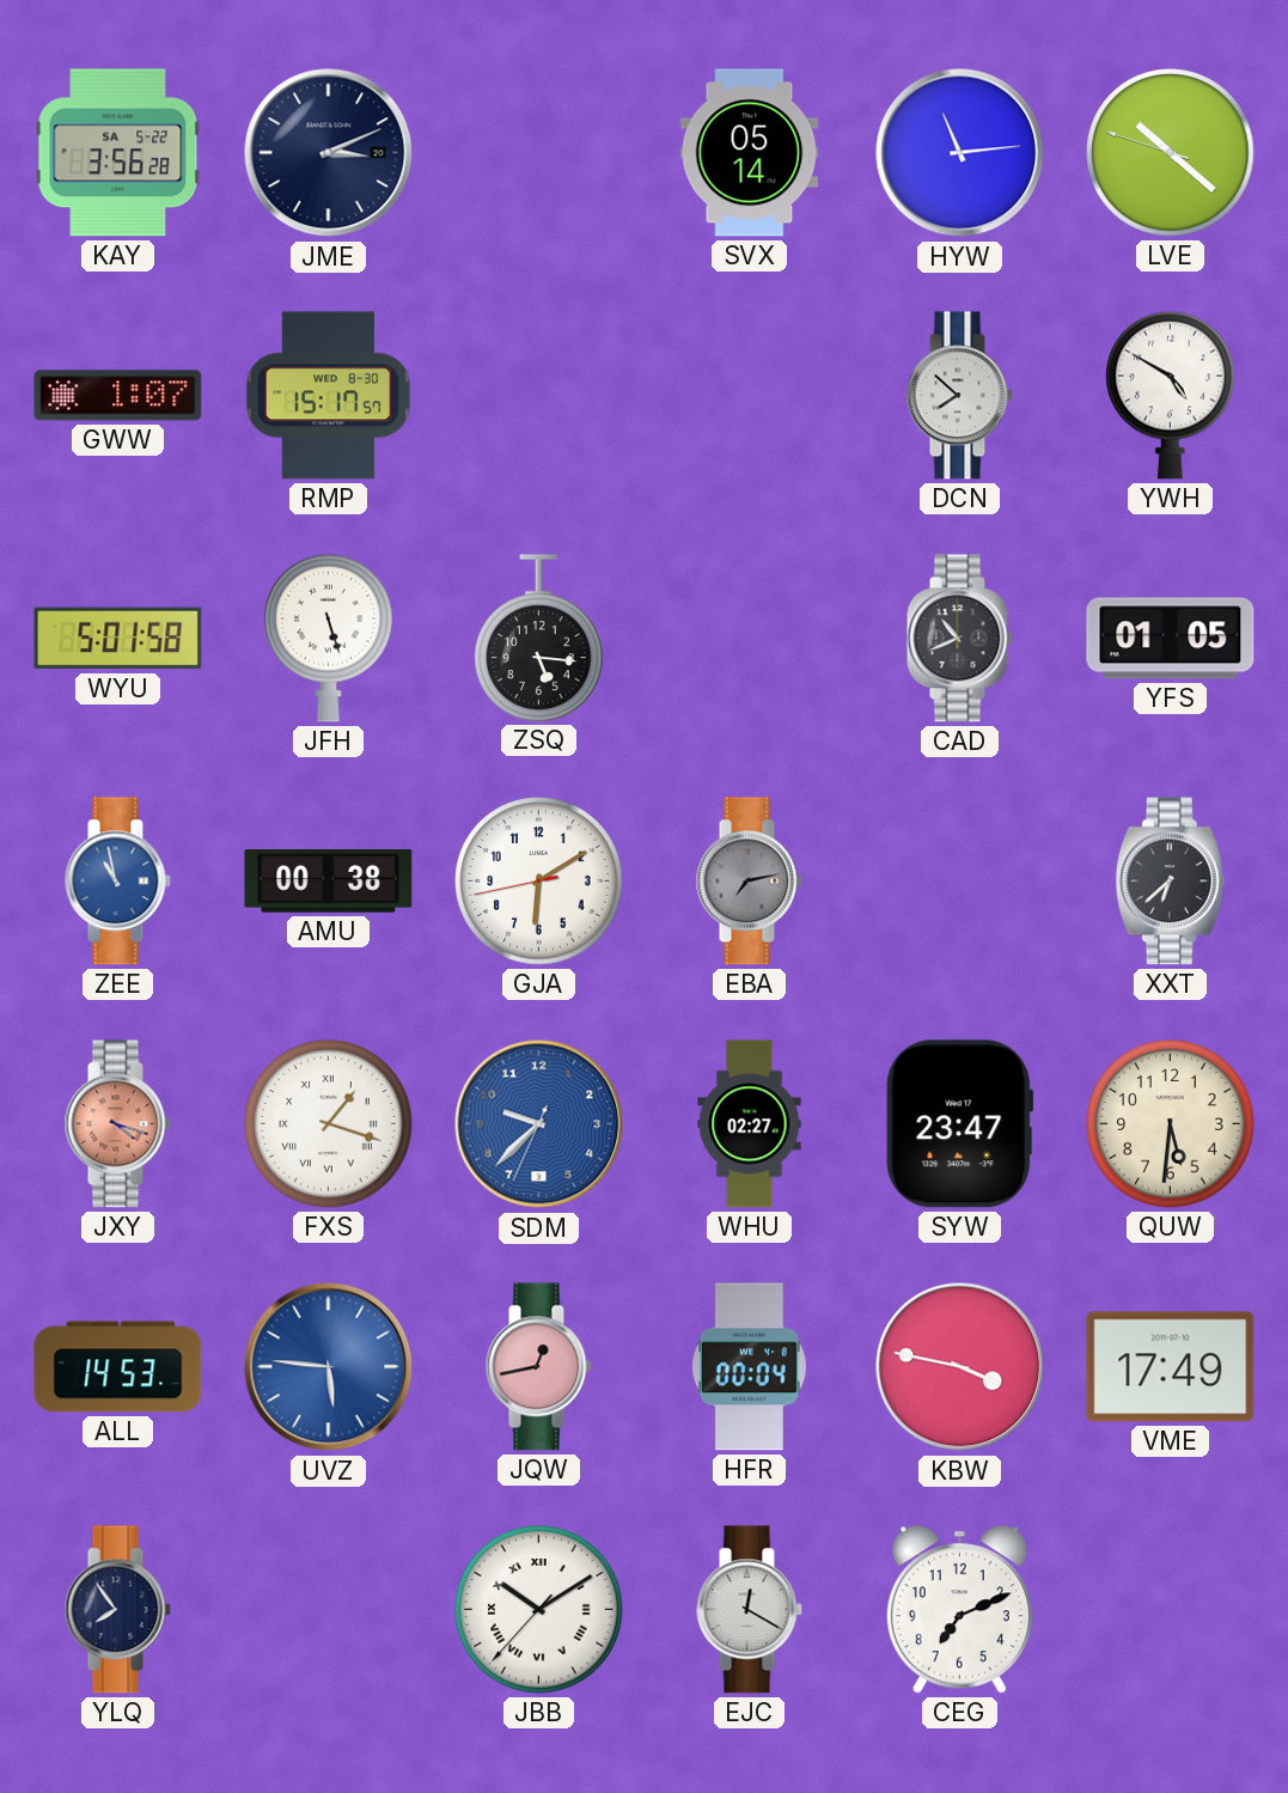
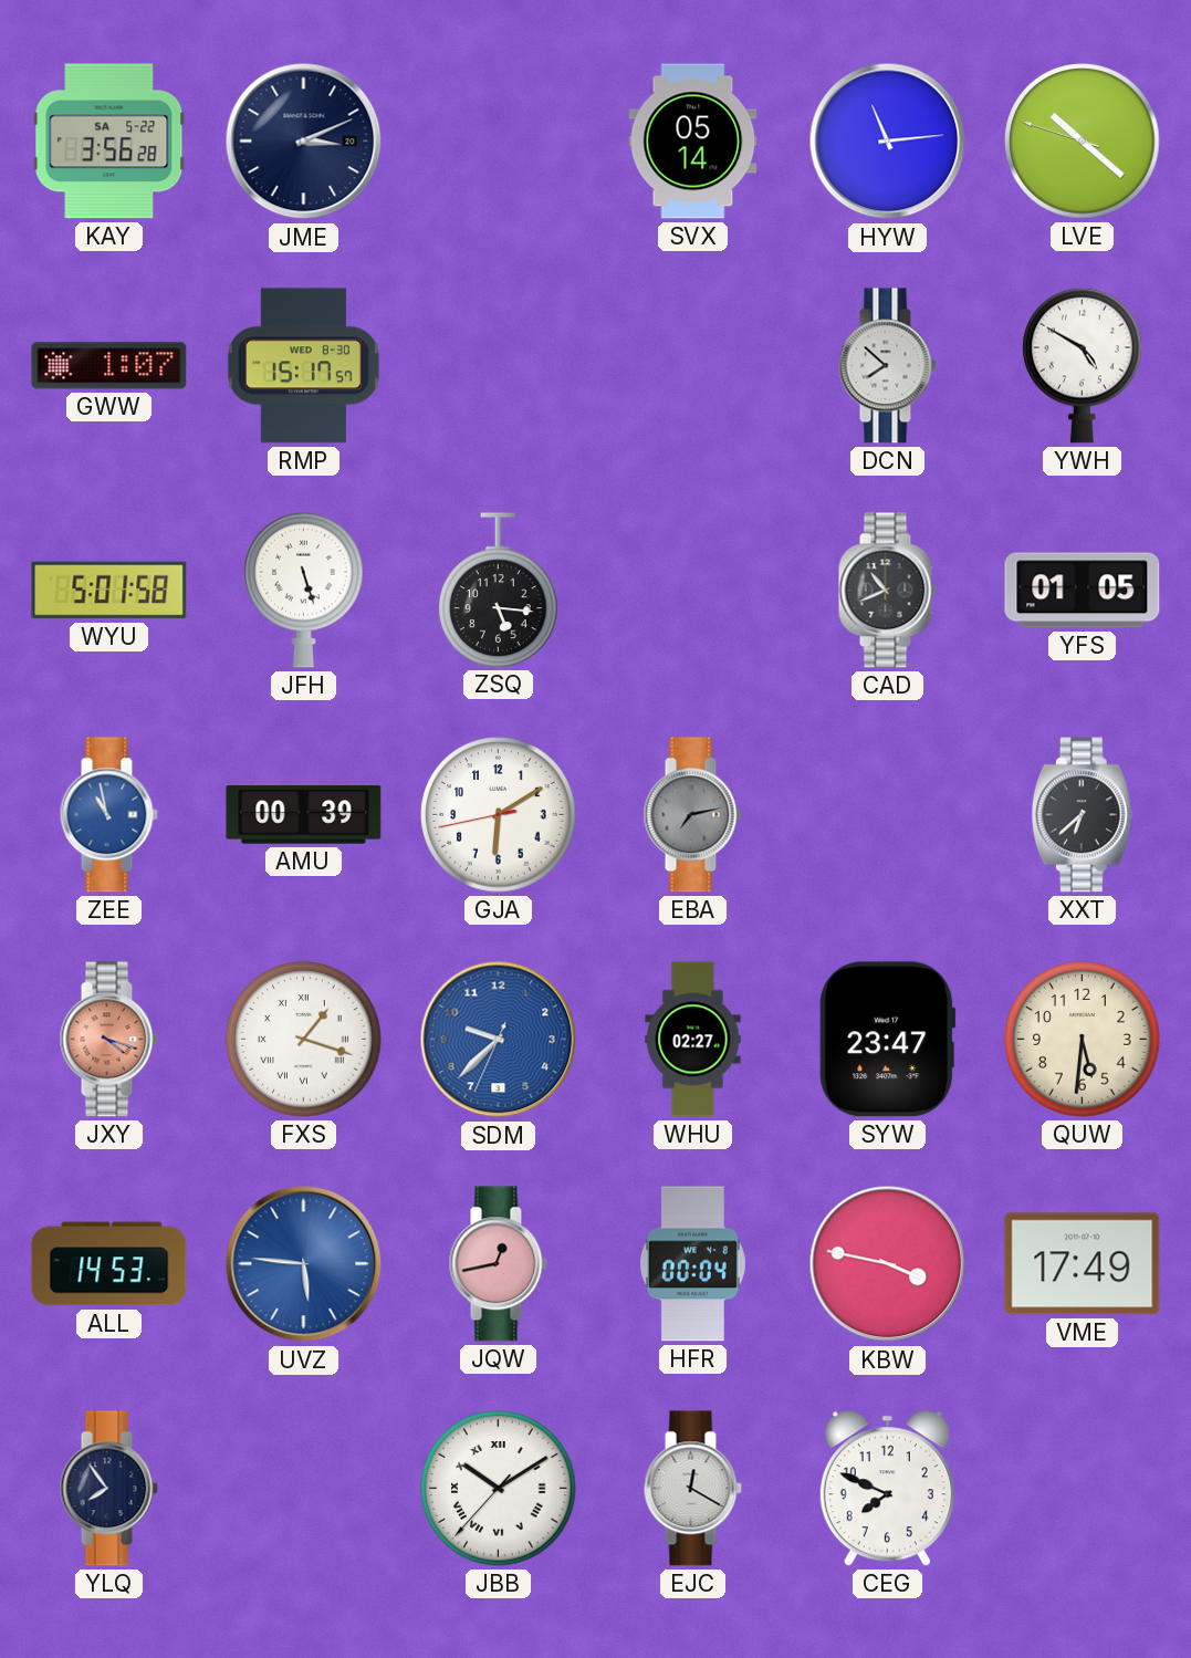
AMU: 00:38 -> 00:39
CEG: 7:11 -> 7:49
